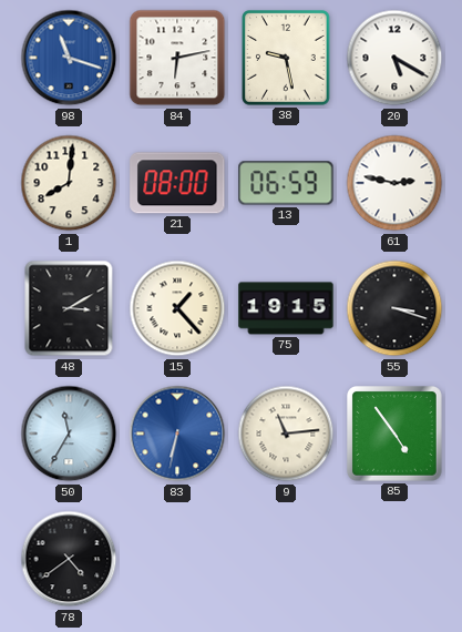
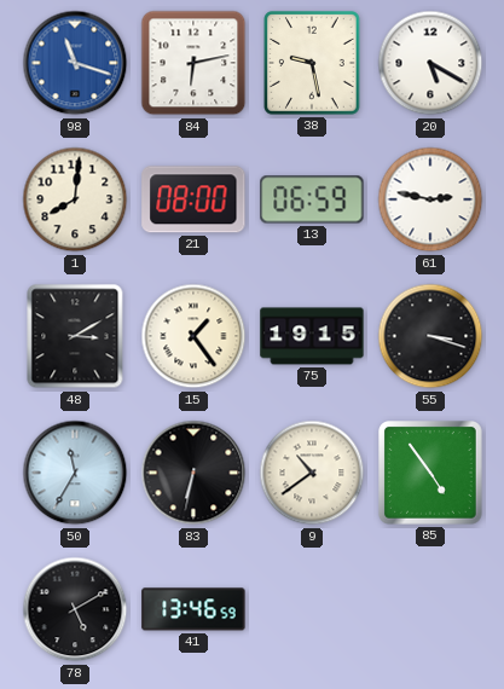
15: 1:23 -> 1:24
83 dial: blue -> black
9: 11:14 -> 10:39
78: 4:39 -> 5:10
41: none -> 13:46
